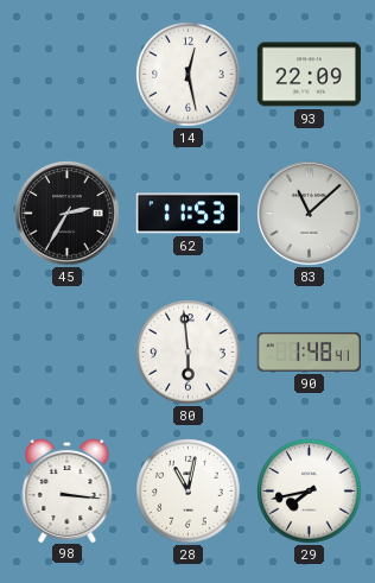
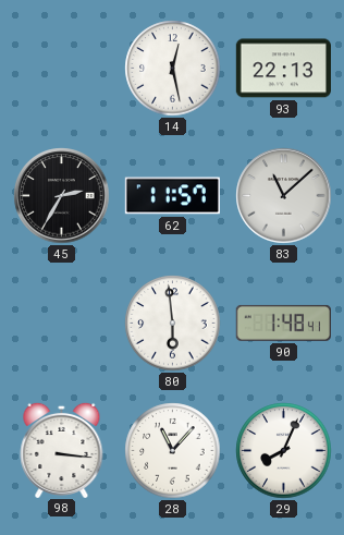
93: 22:09 -> 22:13
62: 11:53 -> 11:57
28: 11:02 -> 11:07
29: 7:43 -> 8:04
